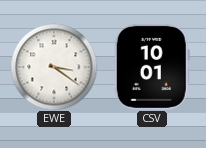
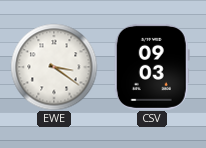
CSV: 10:01 -> 09:03
